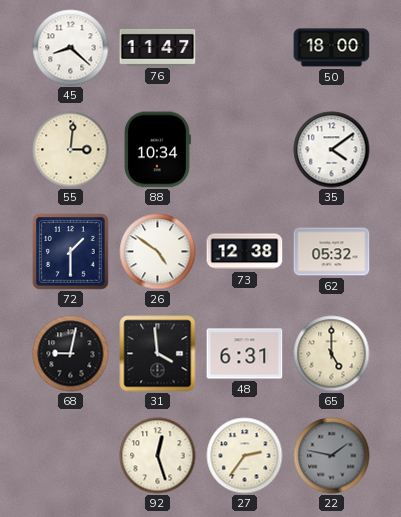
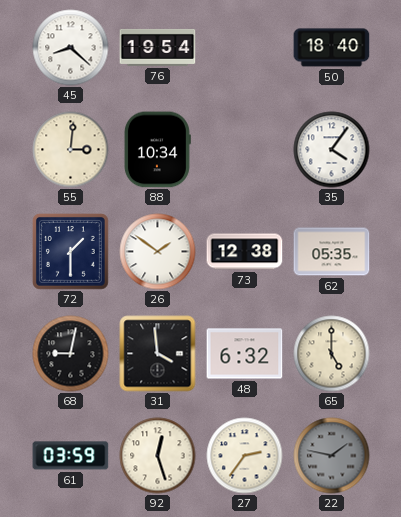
76: 11:47 -> 19:54
50: 18:00 -> 18:40
35: 4:09 -> 4:06
26: 4:51 -> 1:51
62: 05:32 -> 05:35
48: 6:31 -> 6:32
61: none -> 03:59
